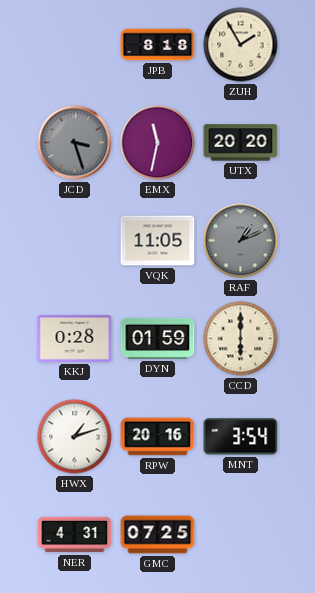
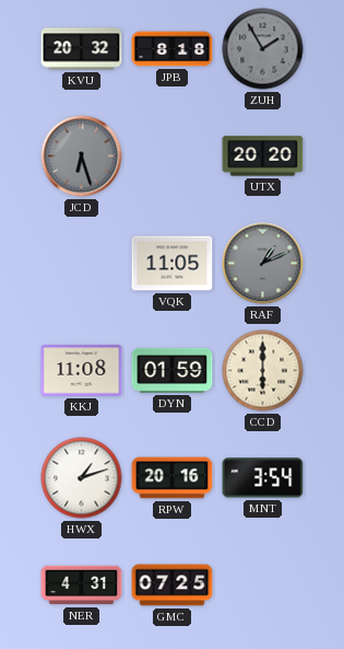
KVU: none -> 20:32
ZUH dial: cream -> grey
JCD: 3:27 -> 6:27
EMX: 11:32 -> none
KKJ: 0:28 -> 11:08
